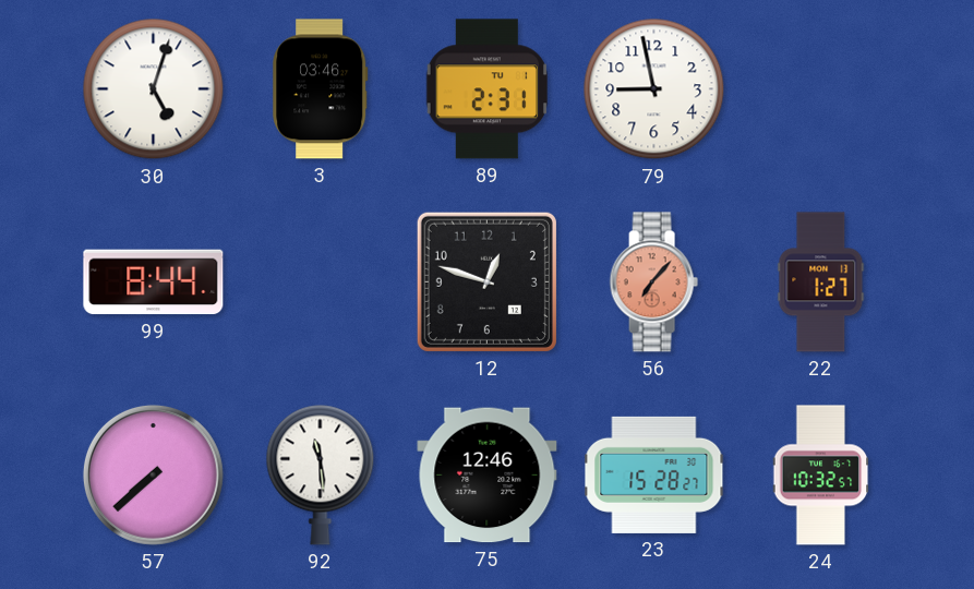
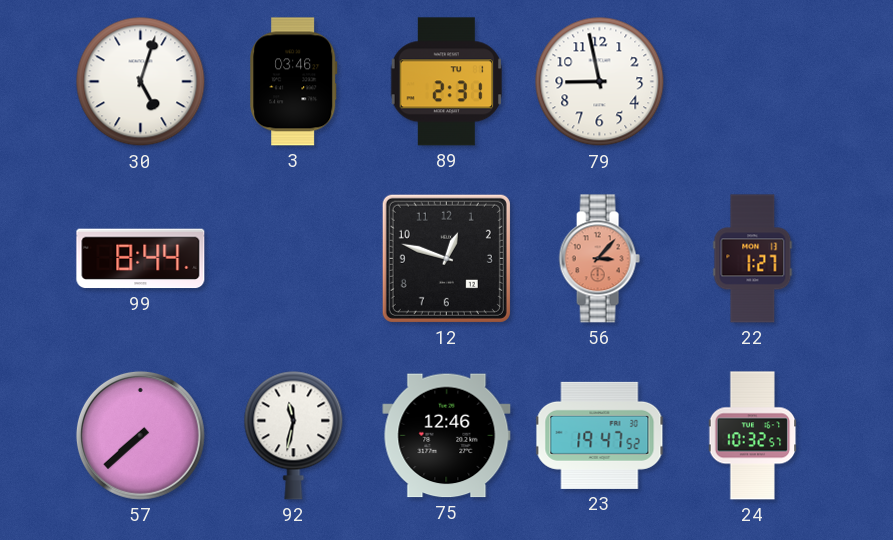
56: 7:07 -> 3:07
92: 11:29 -> 11:32
23: 15:28 -> 19:47
